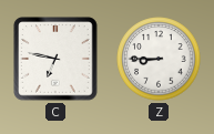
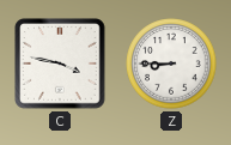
C: 6:47 -> 3:47
